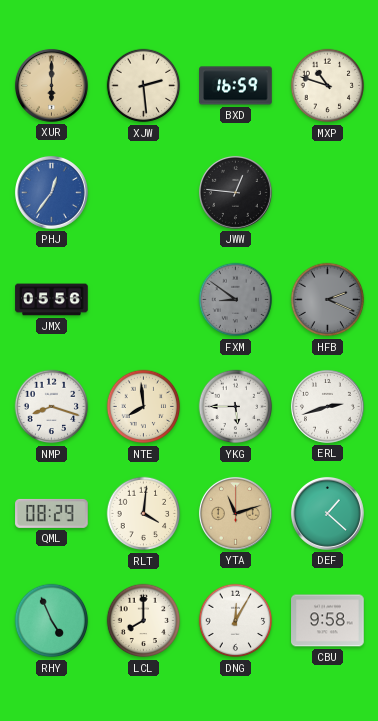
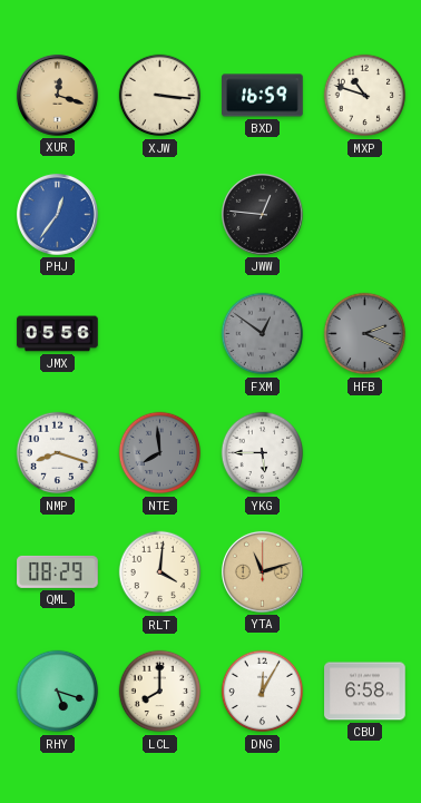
XUR: 6:00 -> 12:18
XJW: 2:29 -> 3:16
FXM: 8:51 -> 12:51
NTE dial: cream -> grey
ERL: 2:42 -> none
DEF: 1:22 -> none
RHY: 4:56 -> 5:18
CBU: 9:58 -> 6:58
